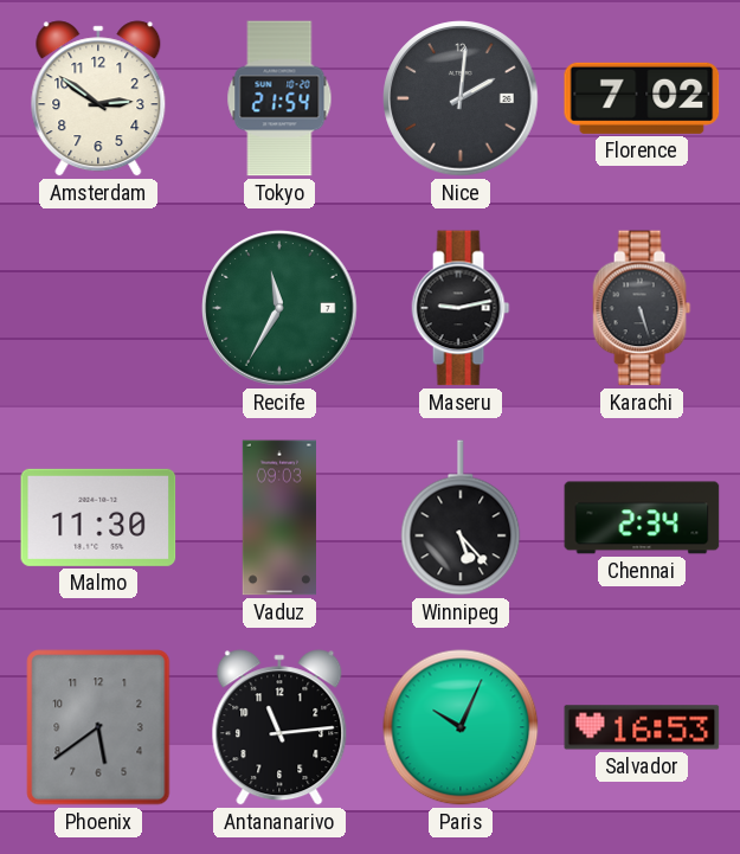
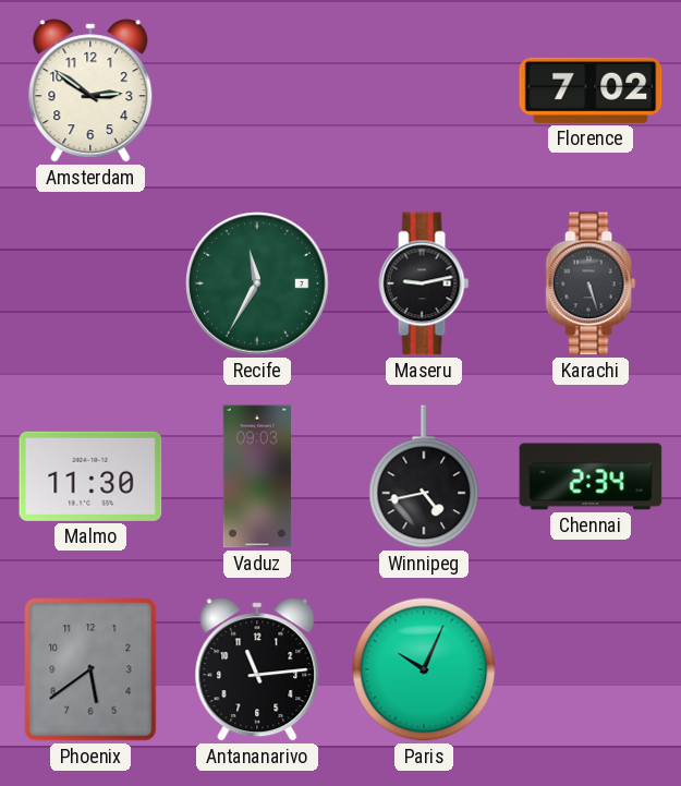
Tokyo: 21:54 -> none
Nice: 2:01 -> none
Winnipeg: 5:23 -> 4:43
Salvador: 16:53 -> none
